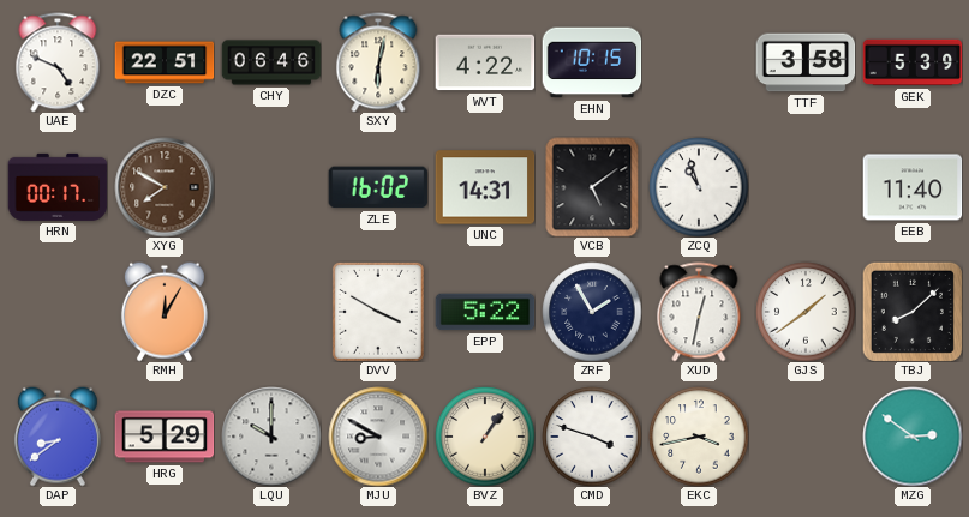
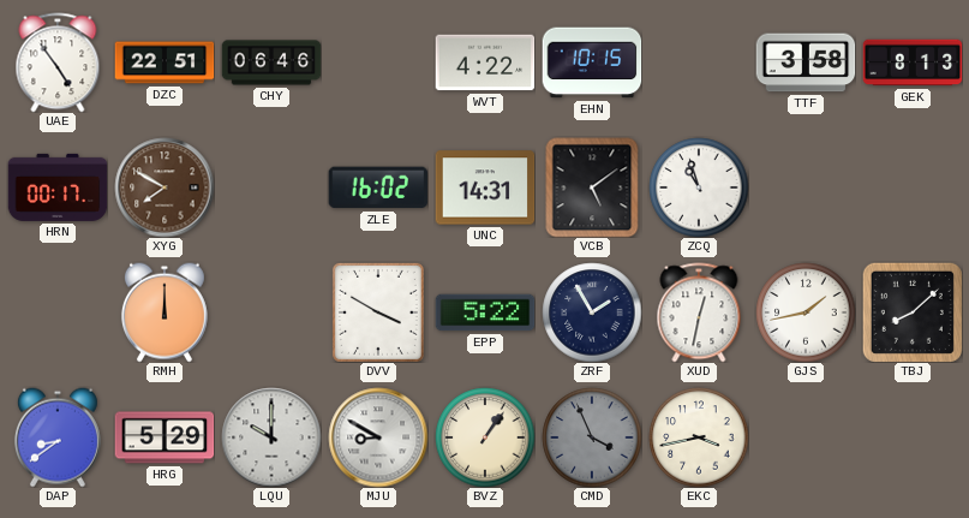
UAE: 4:49 -> 4:54
SXY: 6:02 -> none
GEK: 5:39 -> 8:13
EEB: 11:40 -> none
RMH: 12:05 -> 12:00
GJS: 1:39 -> 1:43
CMD: 3:48 -> 3:56
CMD dial: white -> grey
MZG: 2:51 -> none
